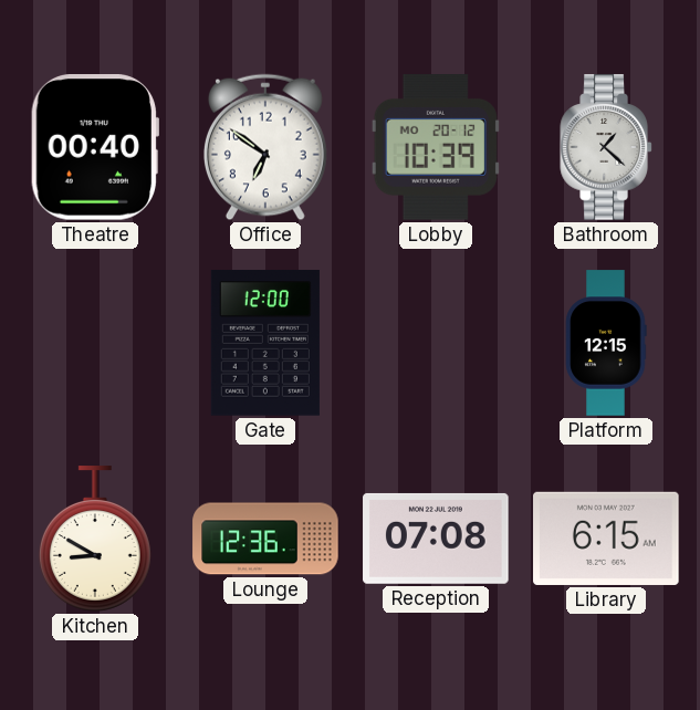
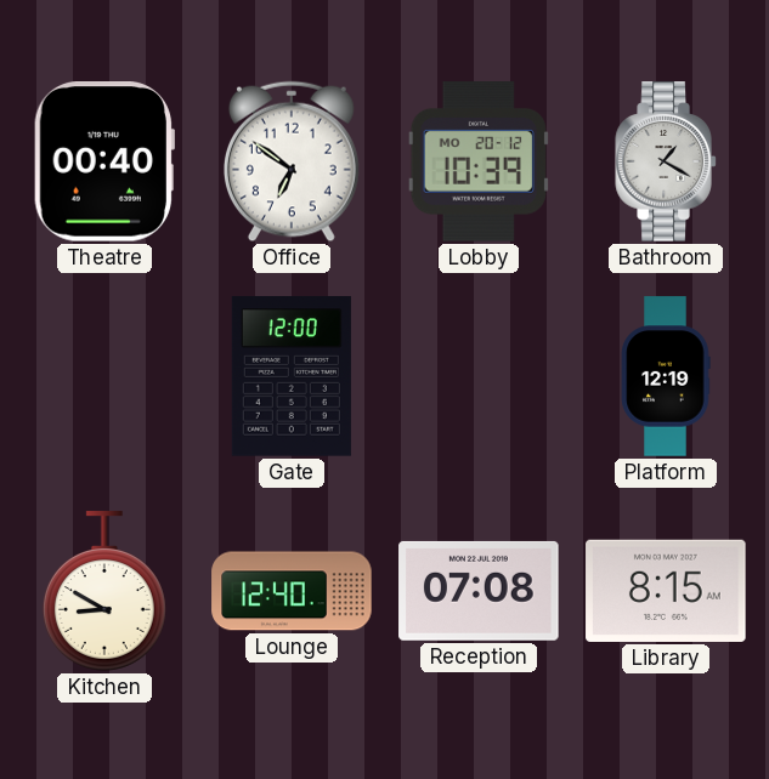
Bathroom: 1:22 -> 1:20
Platform: 12:15 -> 12:19
Lounge: 12:36 -> 12:40
Library: 6:15 -> 8:15
